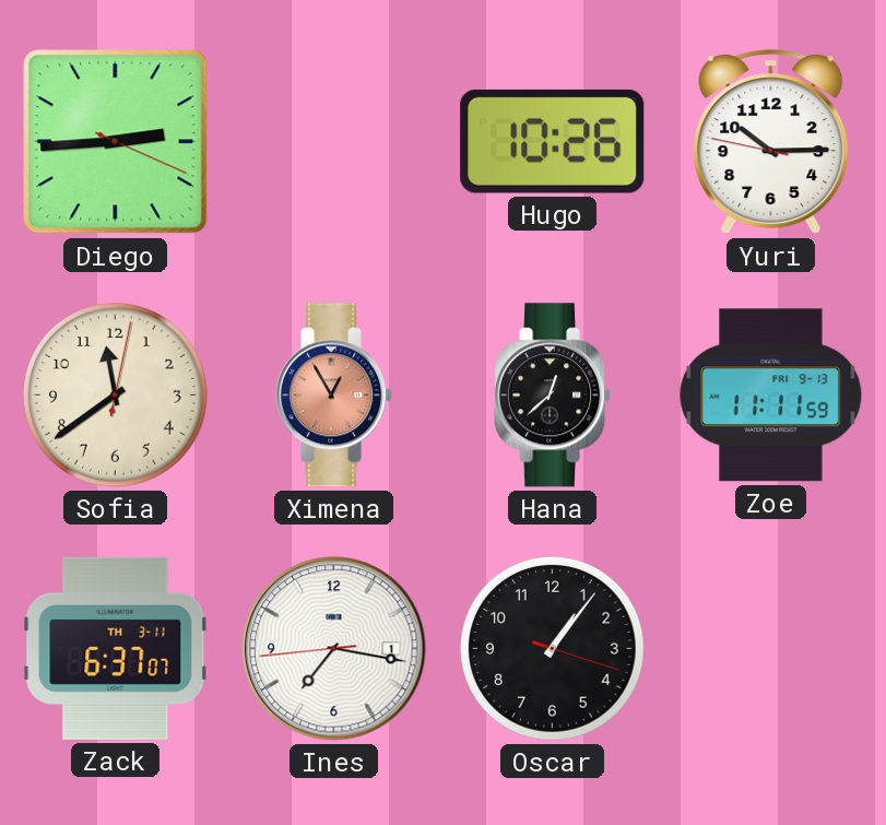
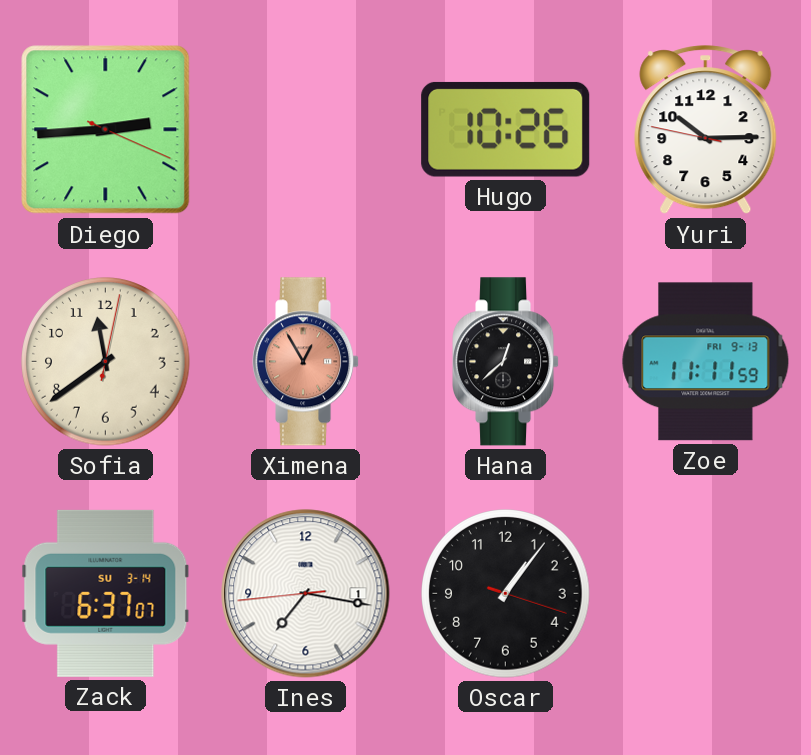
Zack date: TH 3-11 -> SU 3-14
